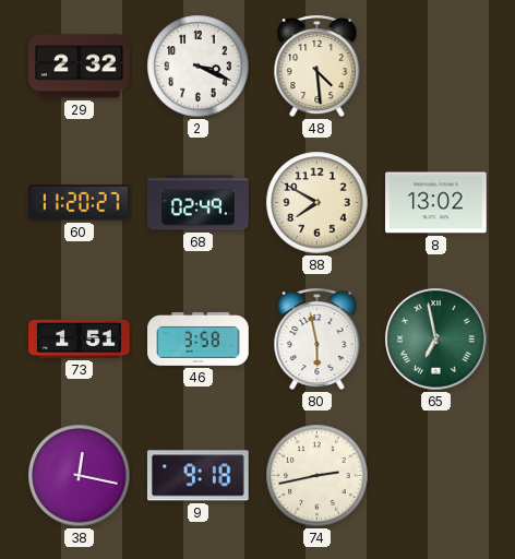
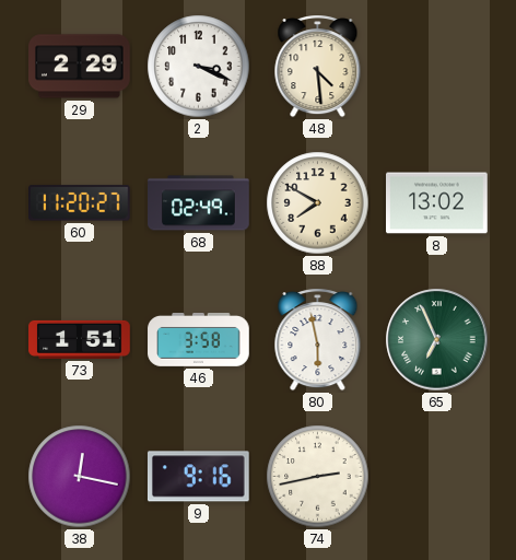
29: 2:32 -> 2:29
65: 6:58 -> 6:56
9: 9:18 -> 9:16
